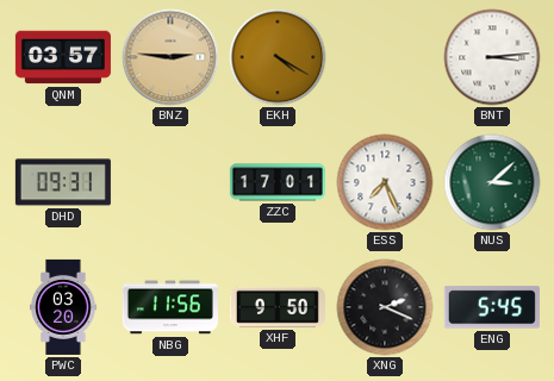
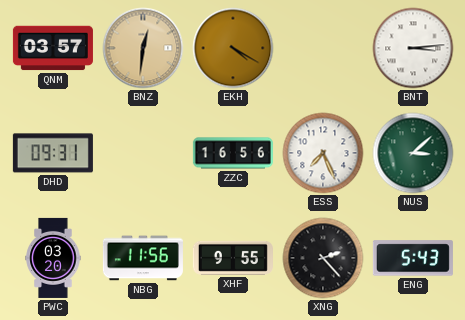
BNZ: 2:46 -> 12:31
ZZC: 17:01 -> 16:56
XHF: 9:50 -> 9:55
XNG: 2:19 -> 2:23
ENG: 5:45 -> 5:43
